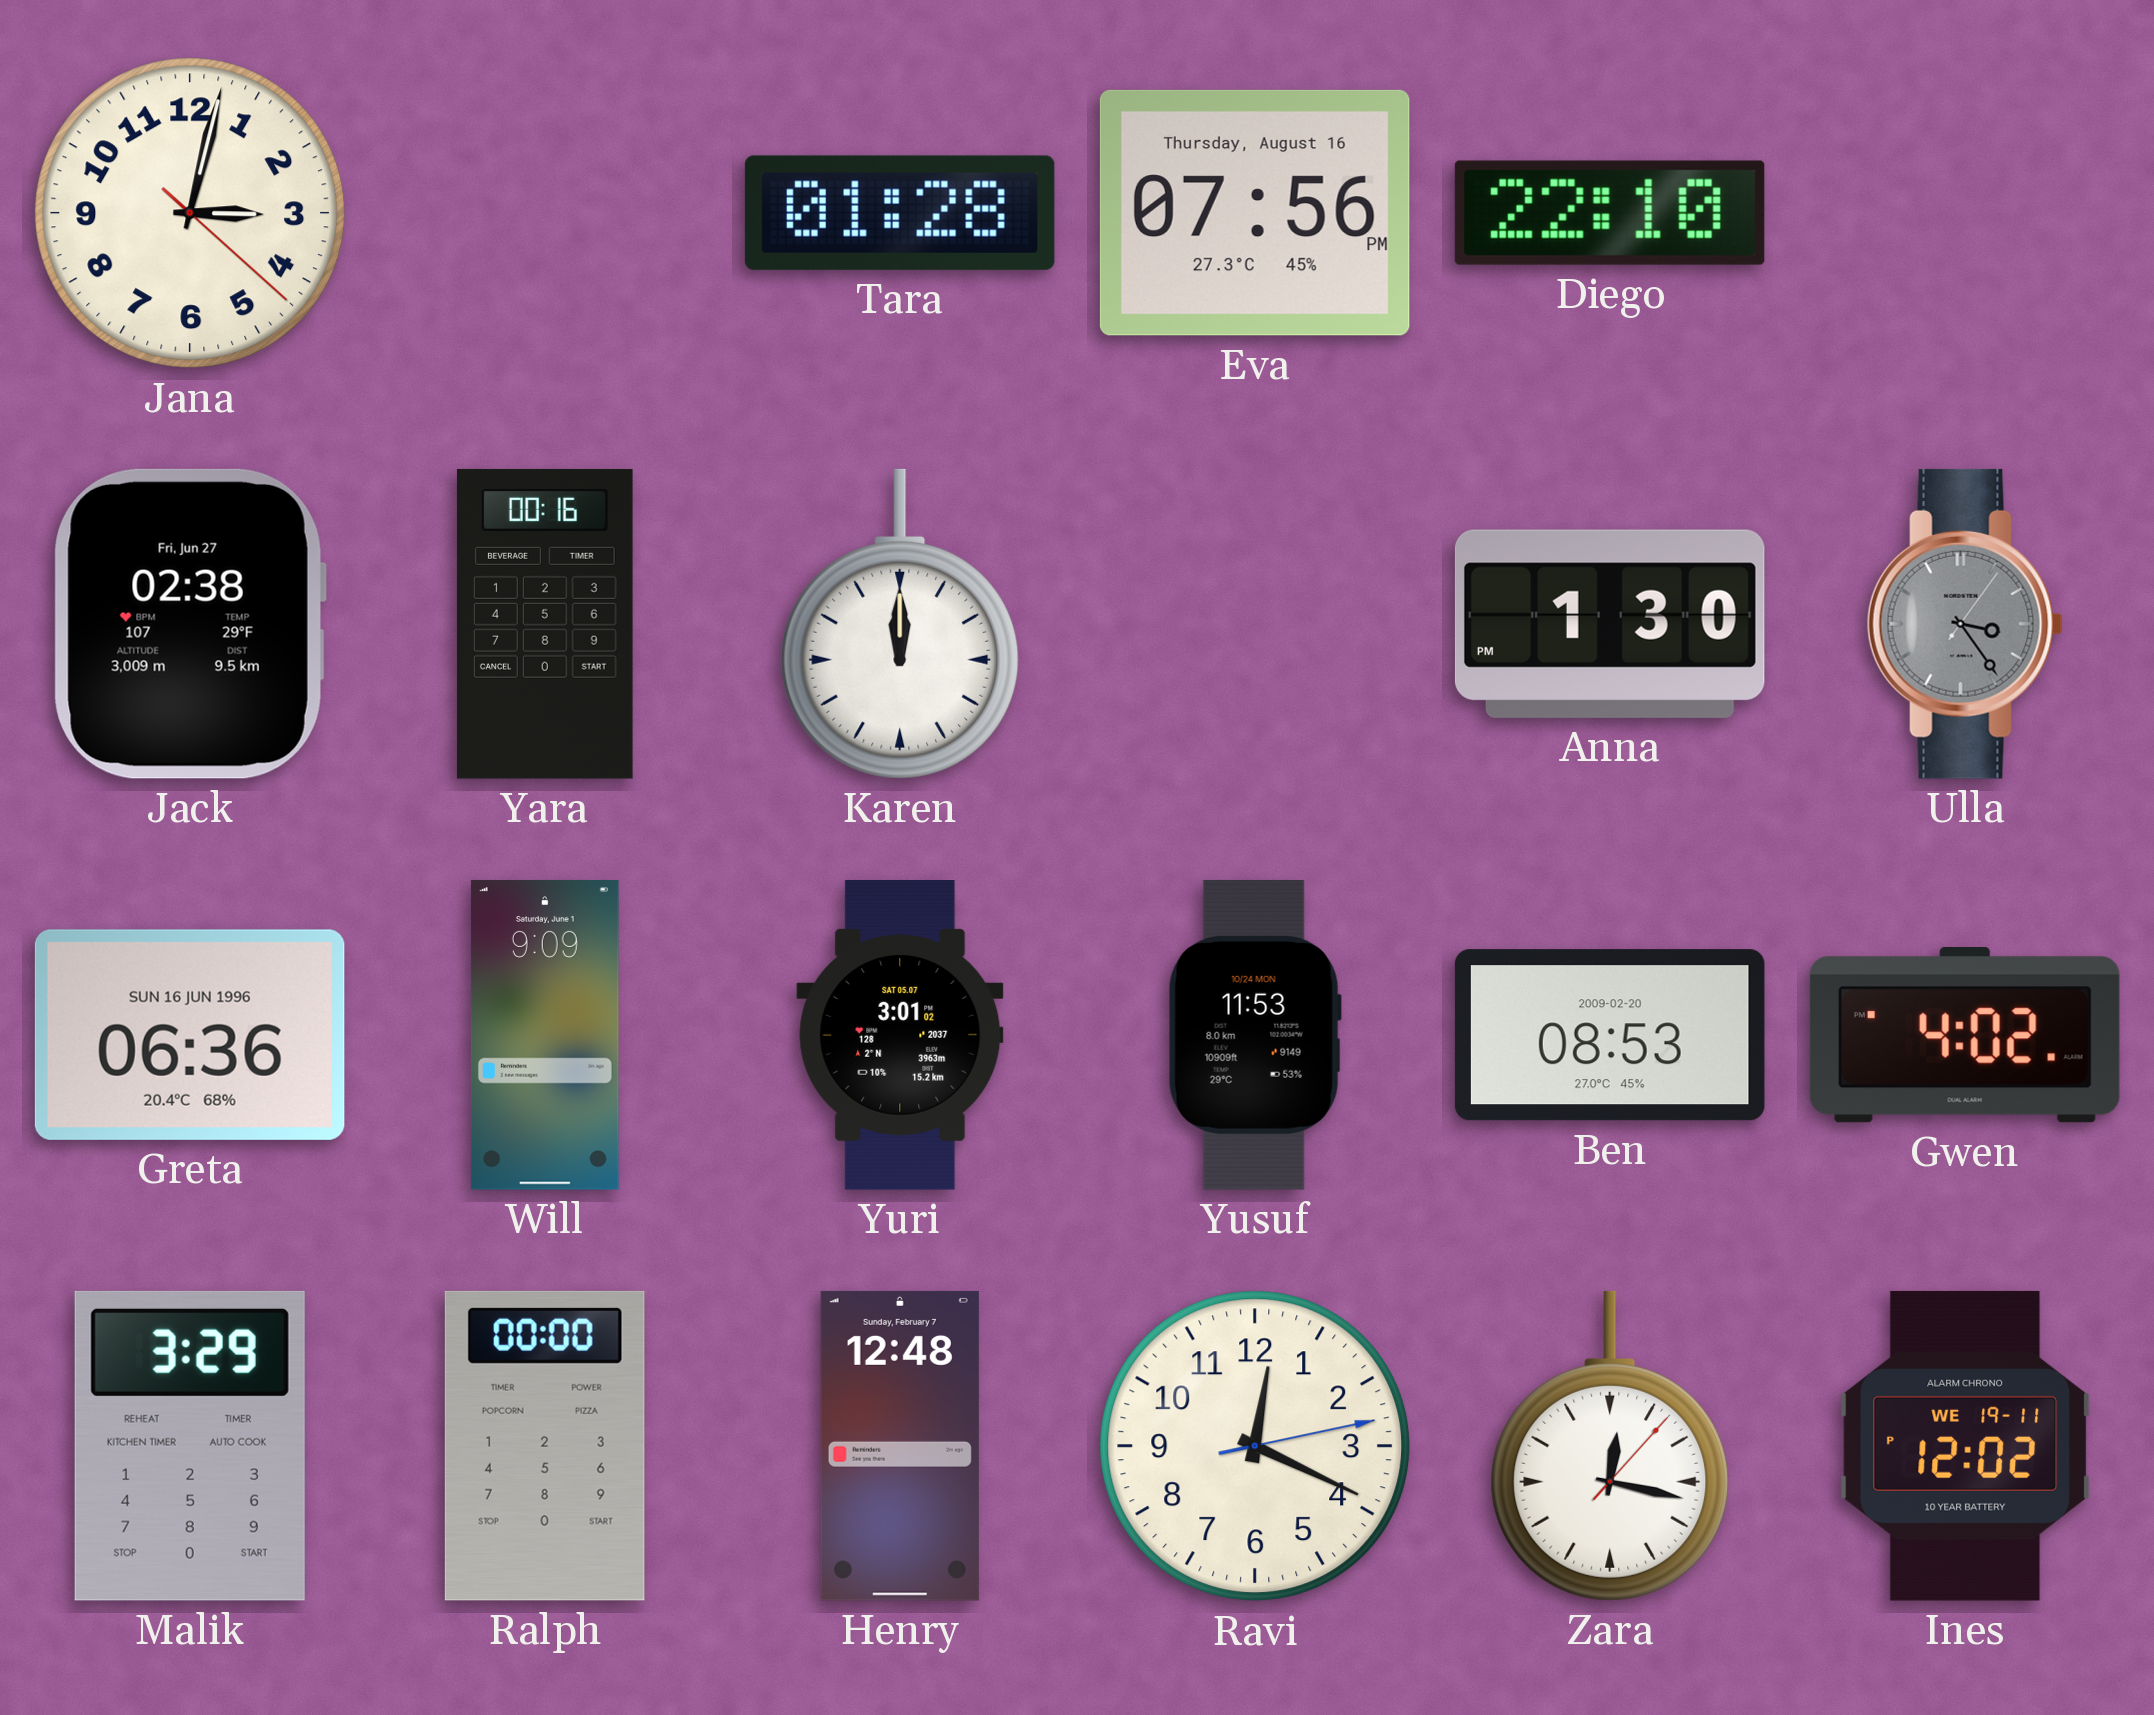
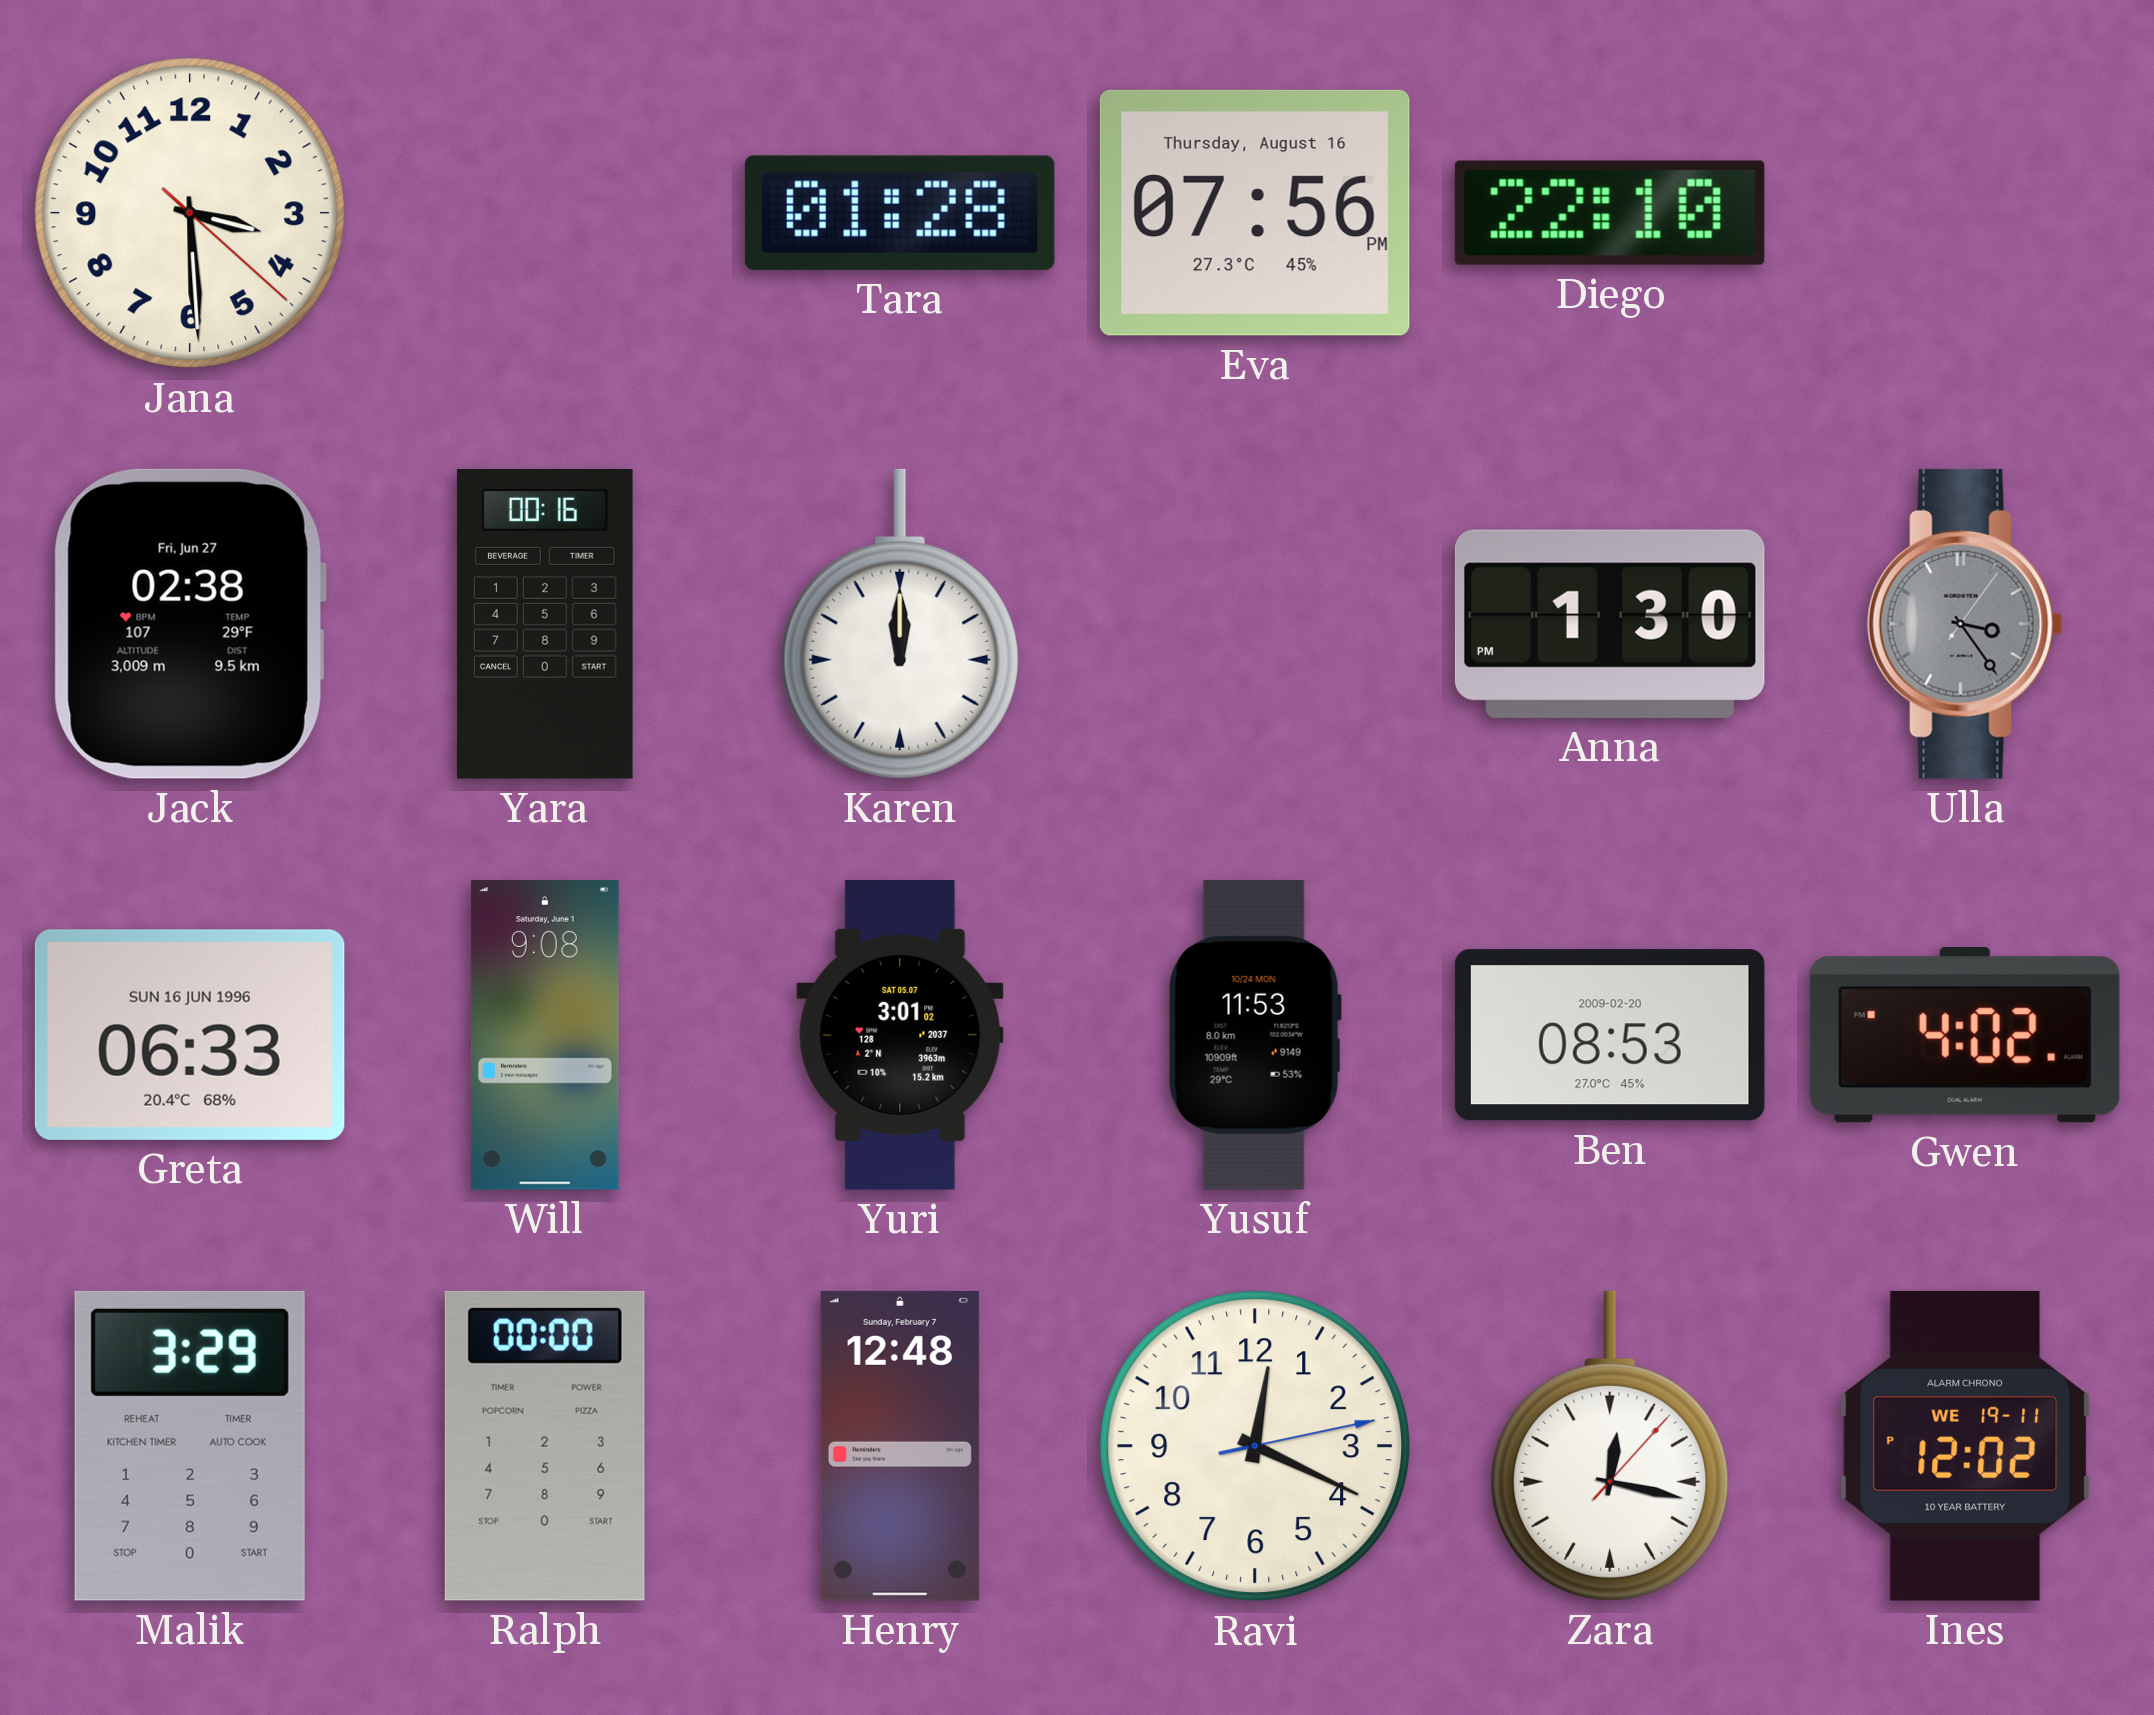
Jana: 3:02 -> 3:29
Greta: 06:36 -> 06:33
Will: 9:09 -> 9:08
